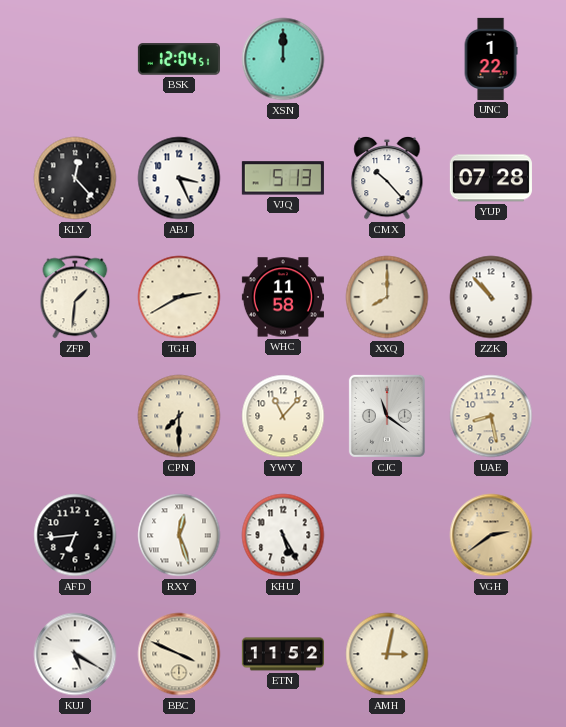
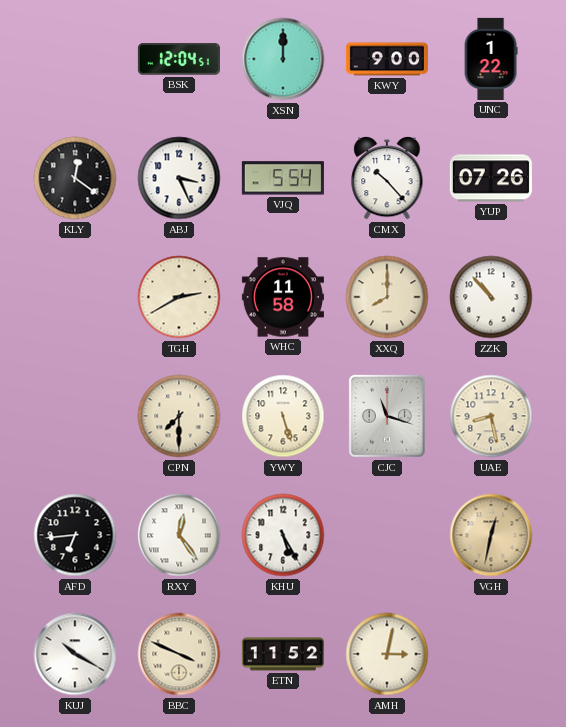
KWY: none -> 9:00
KLY: 12:23 -> 12:21
VJQ: 5:13 -> 5:54
YUP: 07:28 -> 07:26
ZFP: 1:31 -> none
YWY: 11:07 -> 5:27
CJC: 11:21 -> 11:18
RXY: 12:27 -> 12:24
VGH: 2:39 -> 12:32
KUJ: 5:20 -> 10:20
